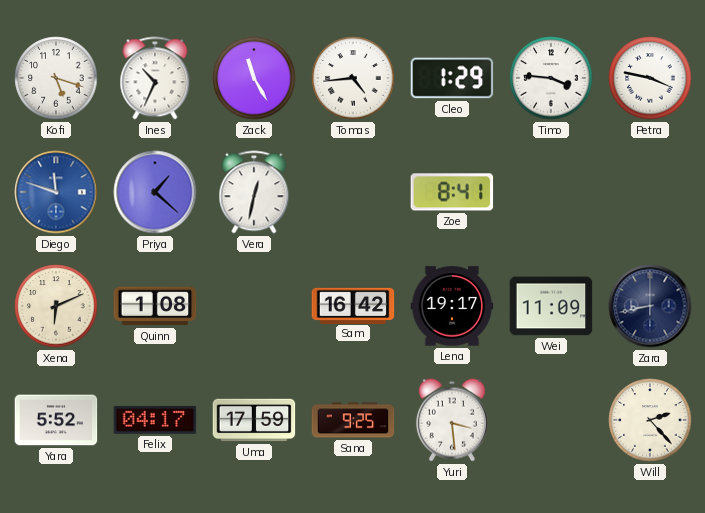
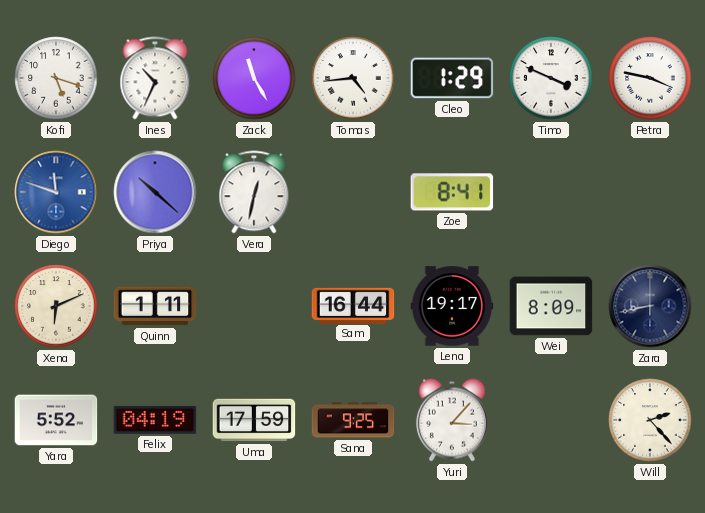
Timo: 3:46 -> 3:49
Priya: 1:22 -> 10:22
Quinn: 1:08 -> 1:11
Sam: 16:42 -> 16:44
Wei: 11:09 -> 8:09
Felix: 04:17 -> 04:19
Yuri: 3:29 -> 3:07
